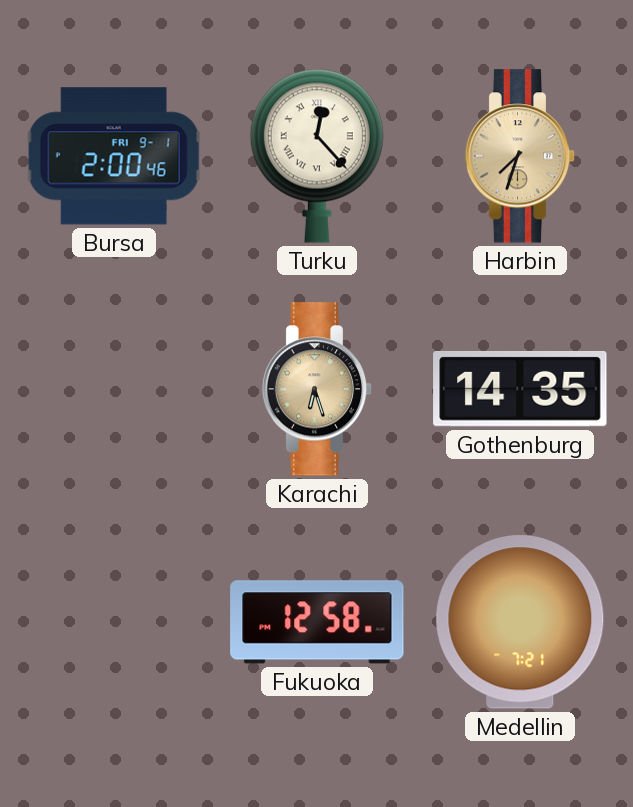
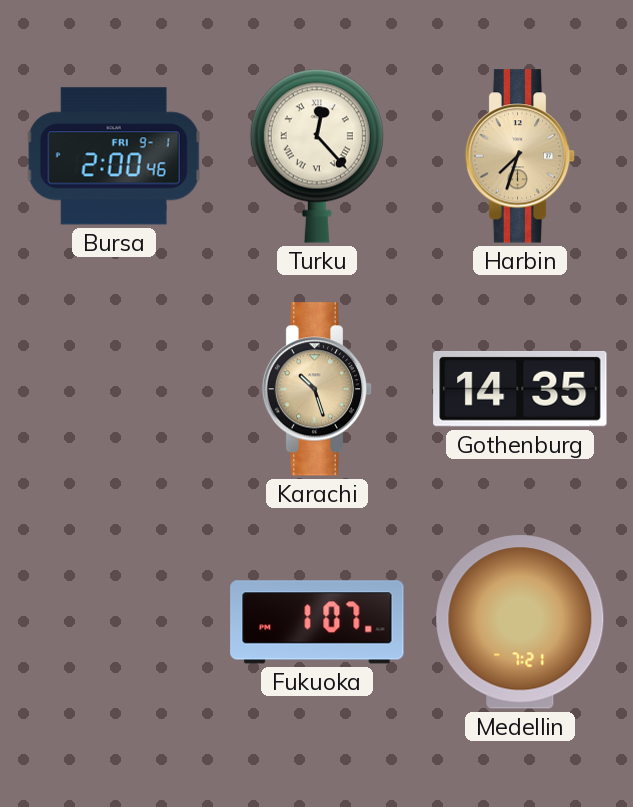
Karachi: 6:27 -> 10:27
Fukuoka: 12:58 -> 1:07
